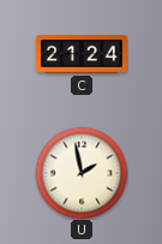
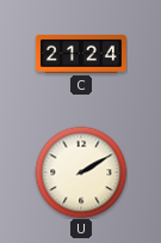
U: 1:58 -> 2:10
